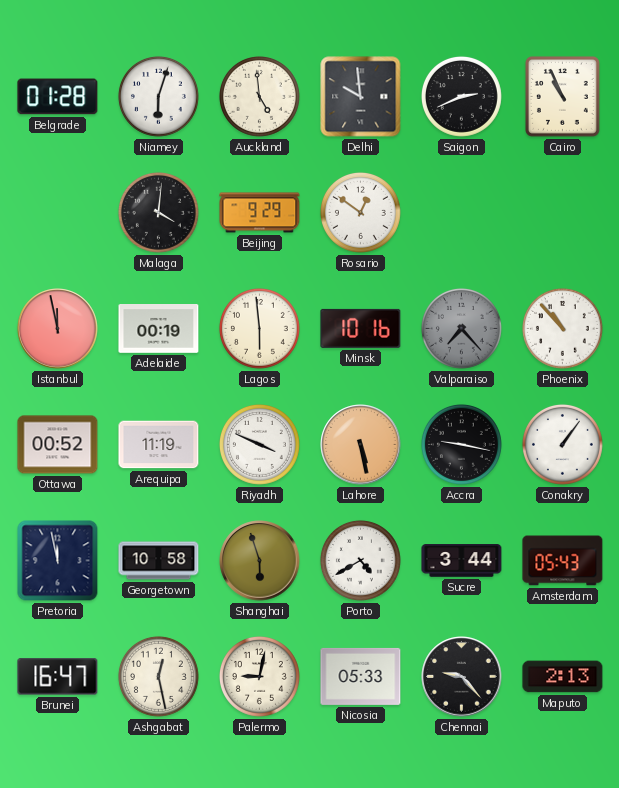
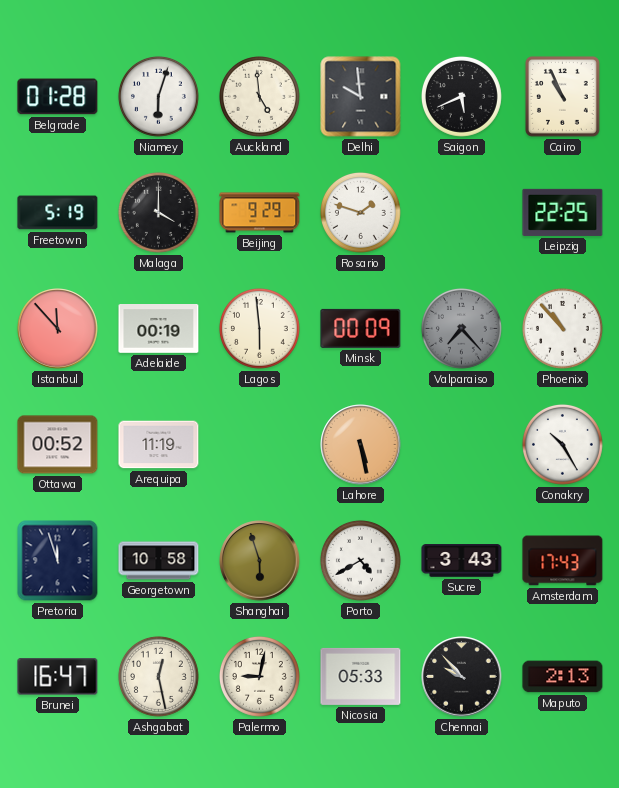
Saigon: 2:41 -> 5:41
Freetown: none -> 5:19
Malaga: 4:01 -> 4:00
Rosario: 12:51 -> 1:48
Leipzig: none -> 22:25
Istanbul: 11:58 -> 11:53
Minsk: 10:16 -> 00:09
Riyadh: 3:49 -> none
Accra: 9:17 -> none
Conakry: 1:06 -> 10:25
Pretoria: 11:58 -> 11:57
Sucre: 3:44 -> 3:43
Amsterdam: 05:43 -> 17:43
Chennai: 9:23 -> 9:53
